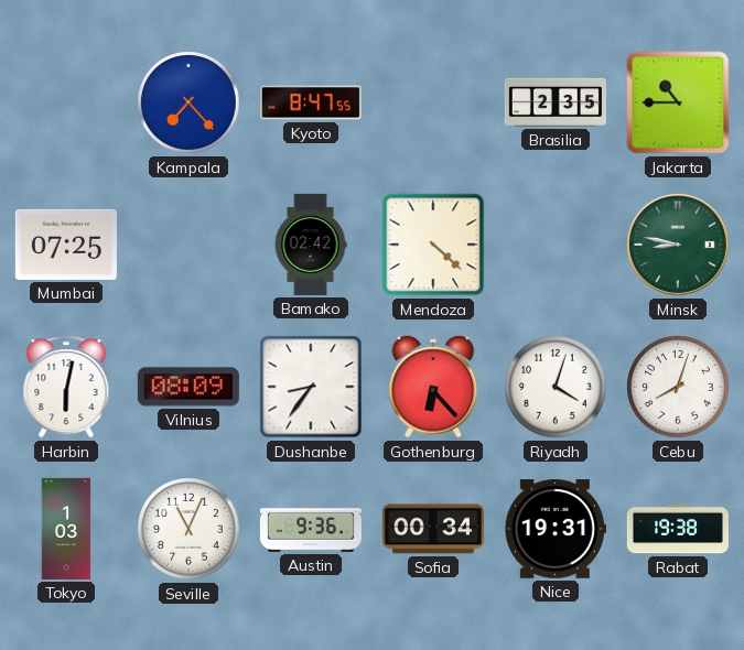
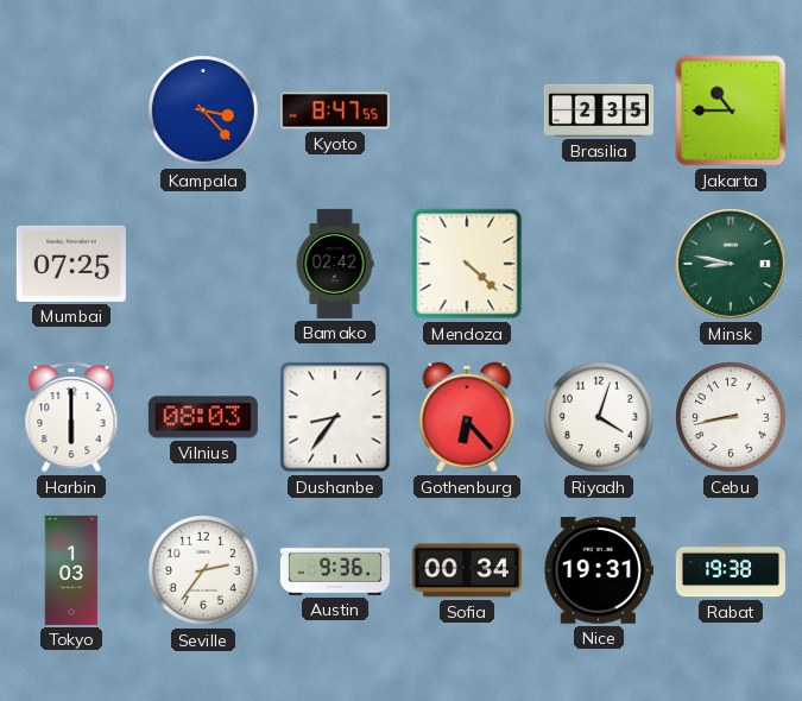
Kampala: 7:23 -> 3:23
Harbin: 6:02 -> 6:00
Vilnius: 08:09 -> 08:03
Cebu: 8:03 -> 8:43
Seville: 11:04 -> 2:36
